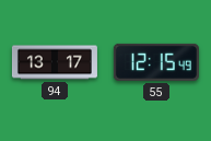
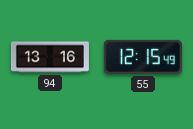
94: 13:17 -> 13:16
